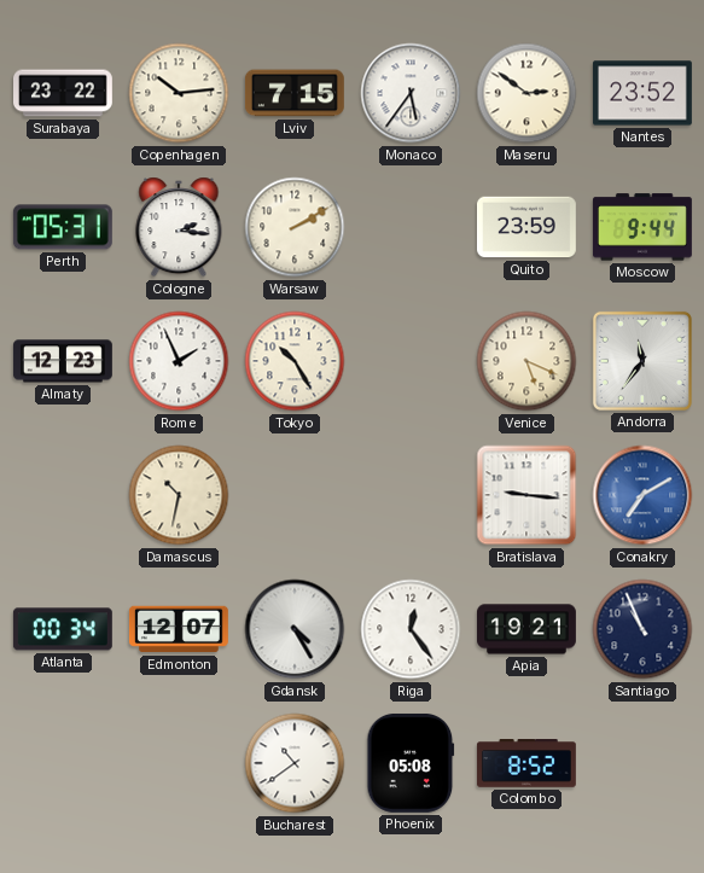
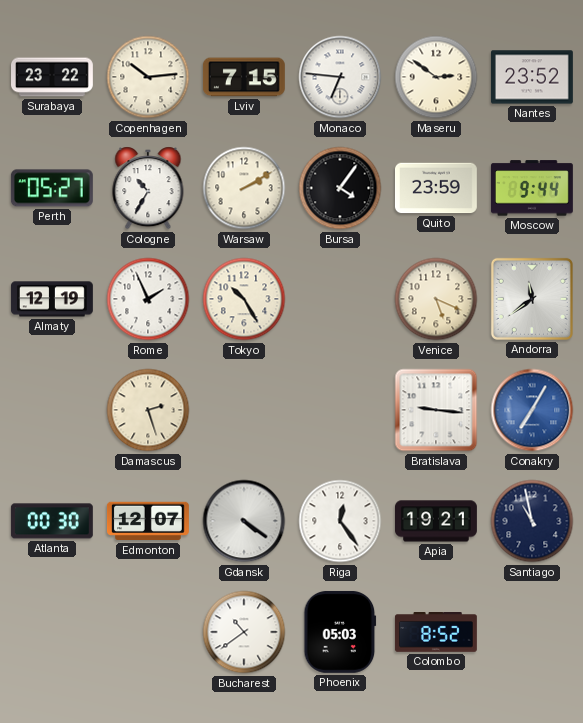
Monaco: 5:36 -> 6:46
Perth: 05:31 -> 05:27
Cologne: 2:16 -> 10:35
Bursa: none -> 4:06
Almaty: 12:23 -> 12:19
Andorra: 11:36 -> 11:39
Damascus: 10:32 -> 2:27
Conakry: 7:10 -> 7:05
Atlanta: 00:34 -> 00:30
Gdansk: 4:25 -> 4:21
Santiago: 10:56 -> 10:58
Phoenix: 05:08 -> 05:03
